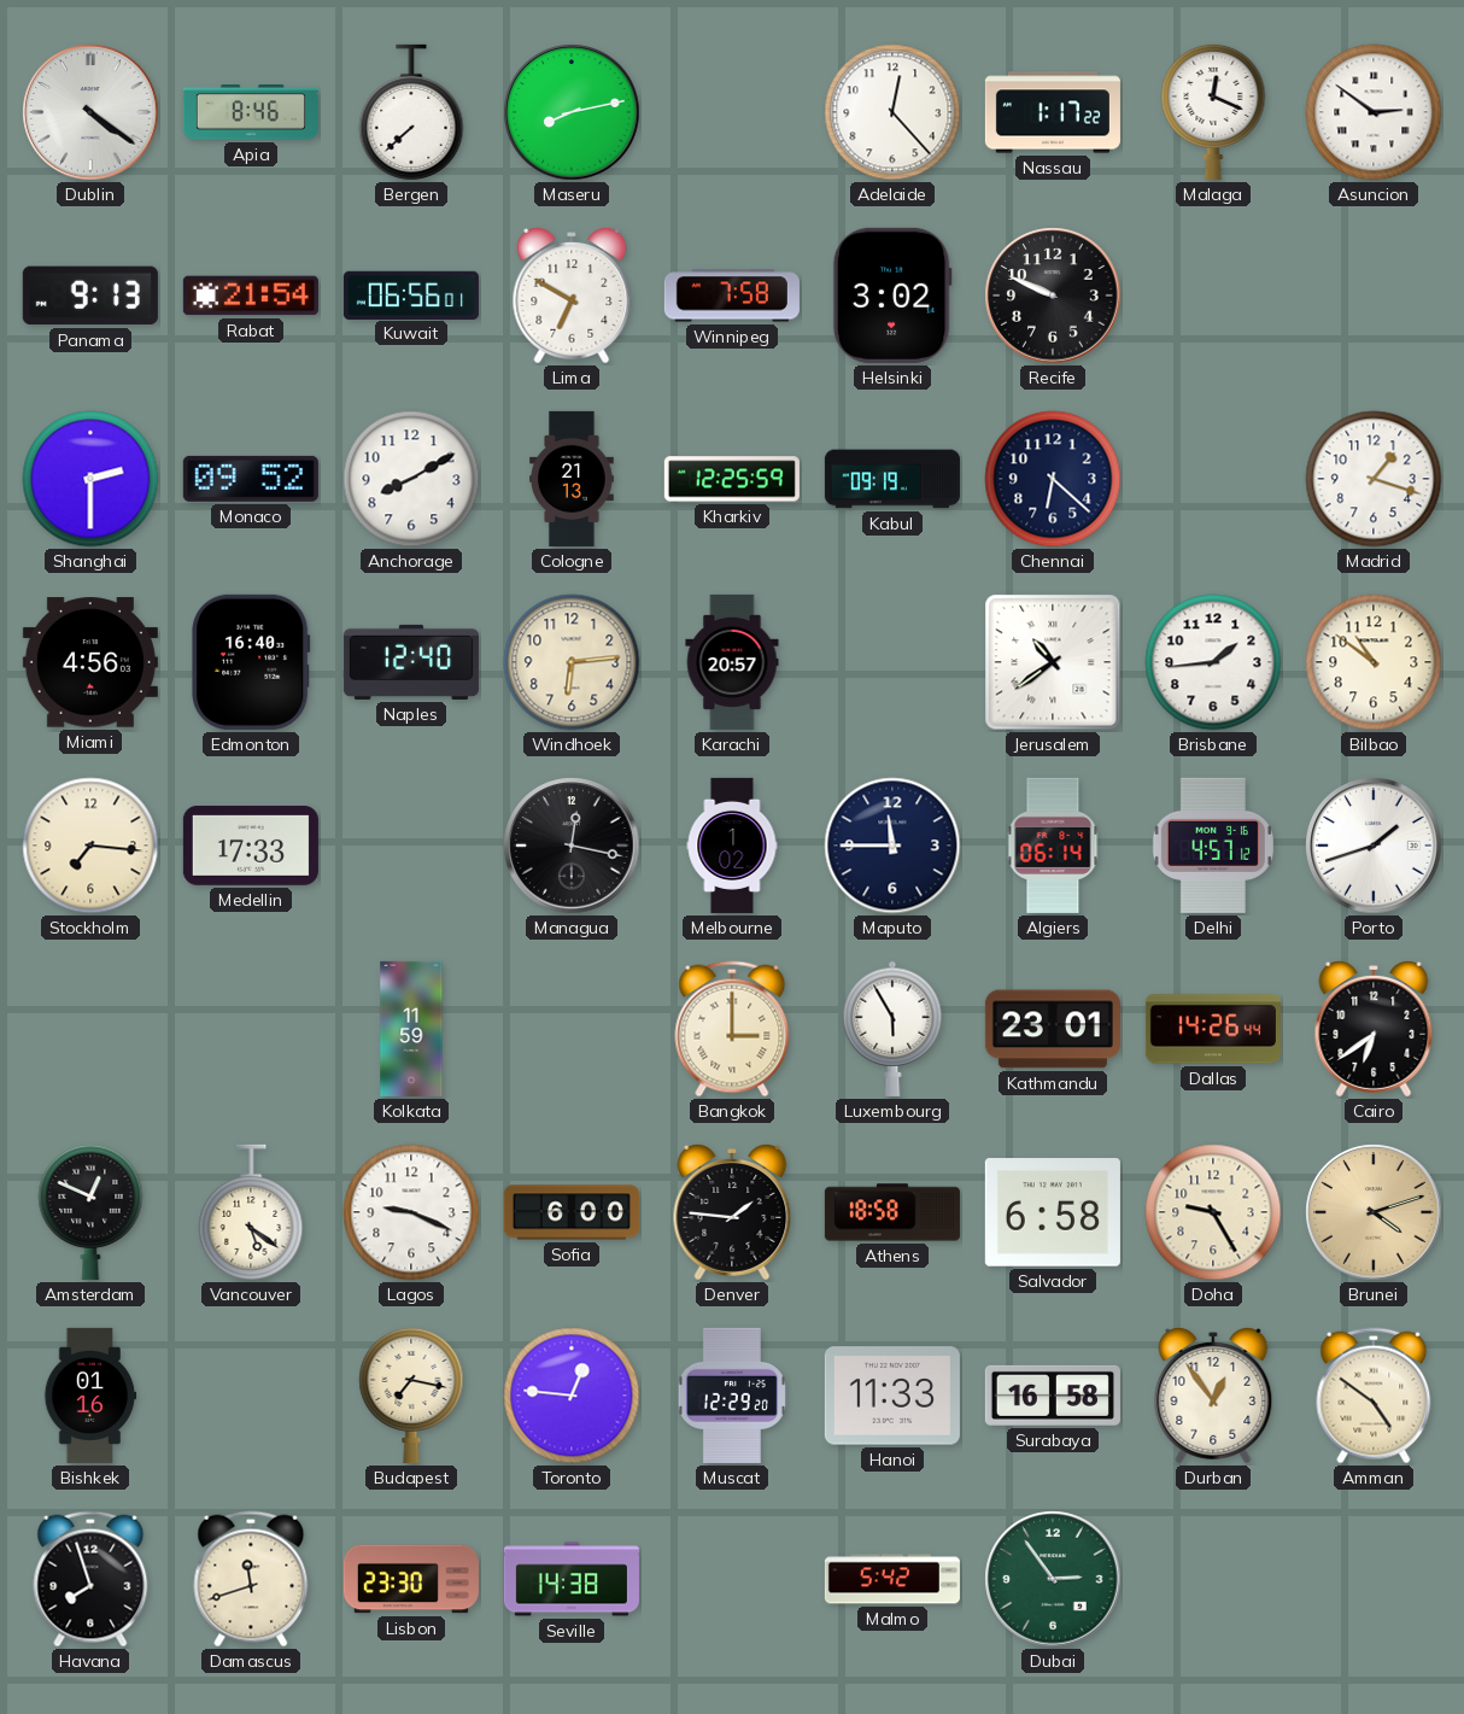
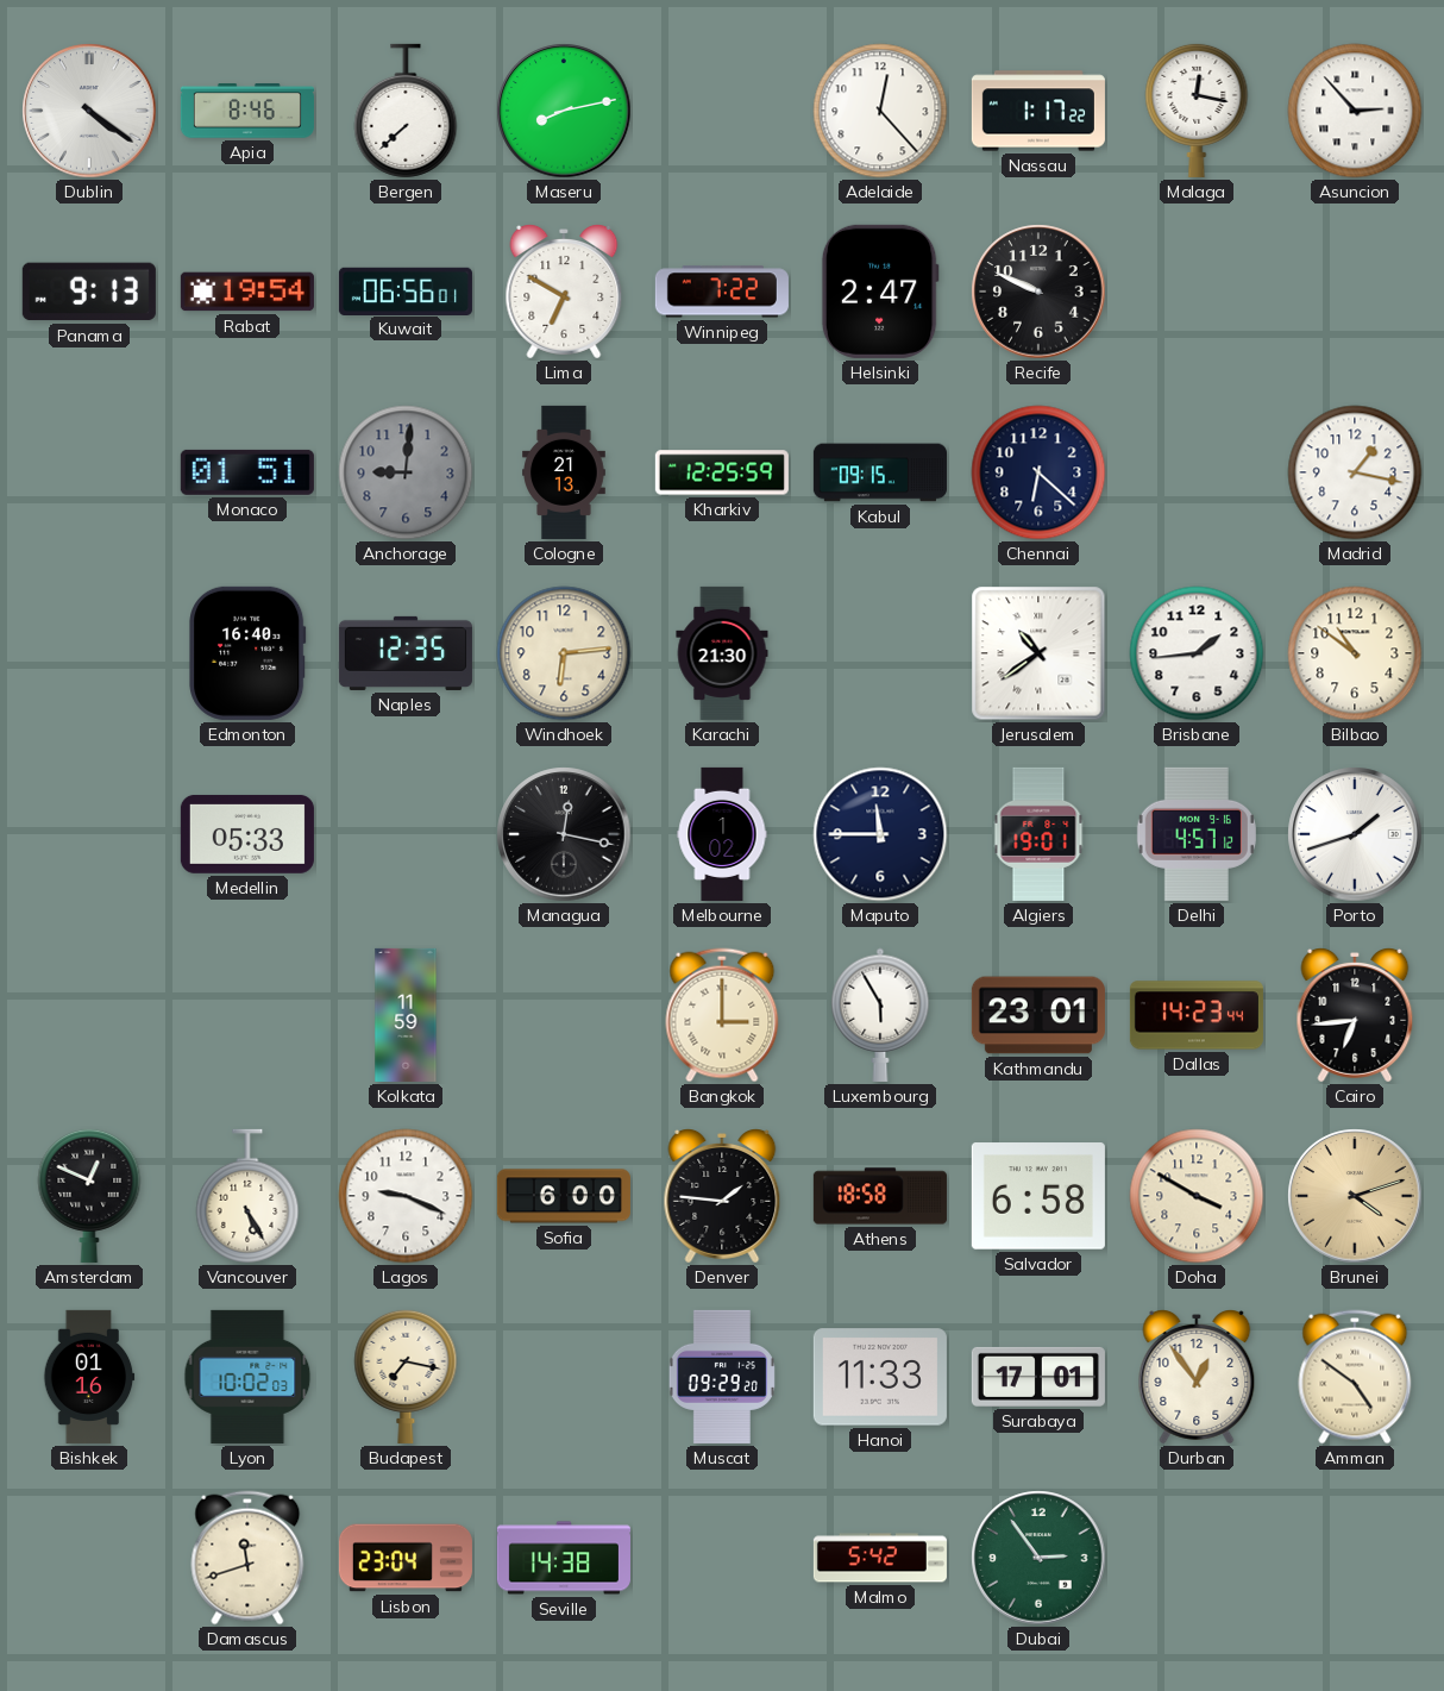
Malaga: 12:19 -> 12:17
Asuncion: 2:51 -> 2:53
Rabat: 21:54 -> 19:54
Winnipeg: 7:58 -> 7:22
Helsinki: 3:02 -> 2:47
Shanghai: 2:30 -> none
Monaco: 09:52 -> 01:51
Anchorage: 8:10 -> 9:01
Anchorage dial: white -> grey
Kabul: 09:19 -> 09:15
Madrid: 1:18 -> 1:17
Miami: 4:56 -> none
Naples: 12:40 -> 12:35
Karachi: 20:57 -> 21:30
Stockholm: 7:16 -> none
Medellin: 17:33 -> 05:33
Algiers: 06:14 -> 19:01
Dallas: 14:26 -> 14:23
Cairo: 6:39 -> 6:44
Vancouver: 5:21 -> 5:25
Doha: 9:25 -> 3:50
Lyon: none -> 10:02
Toronto: 12:46 -> none
Muscat: 12:29 -> 09:29
Surabaya: 16:58 -> 17:01
Havana: 7:57 -> none
Lisbon: 23:30 -> 23:04
